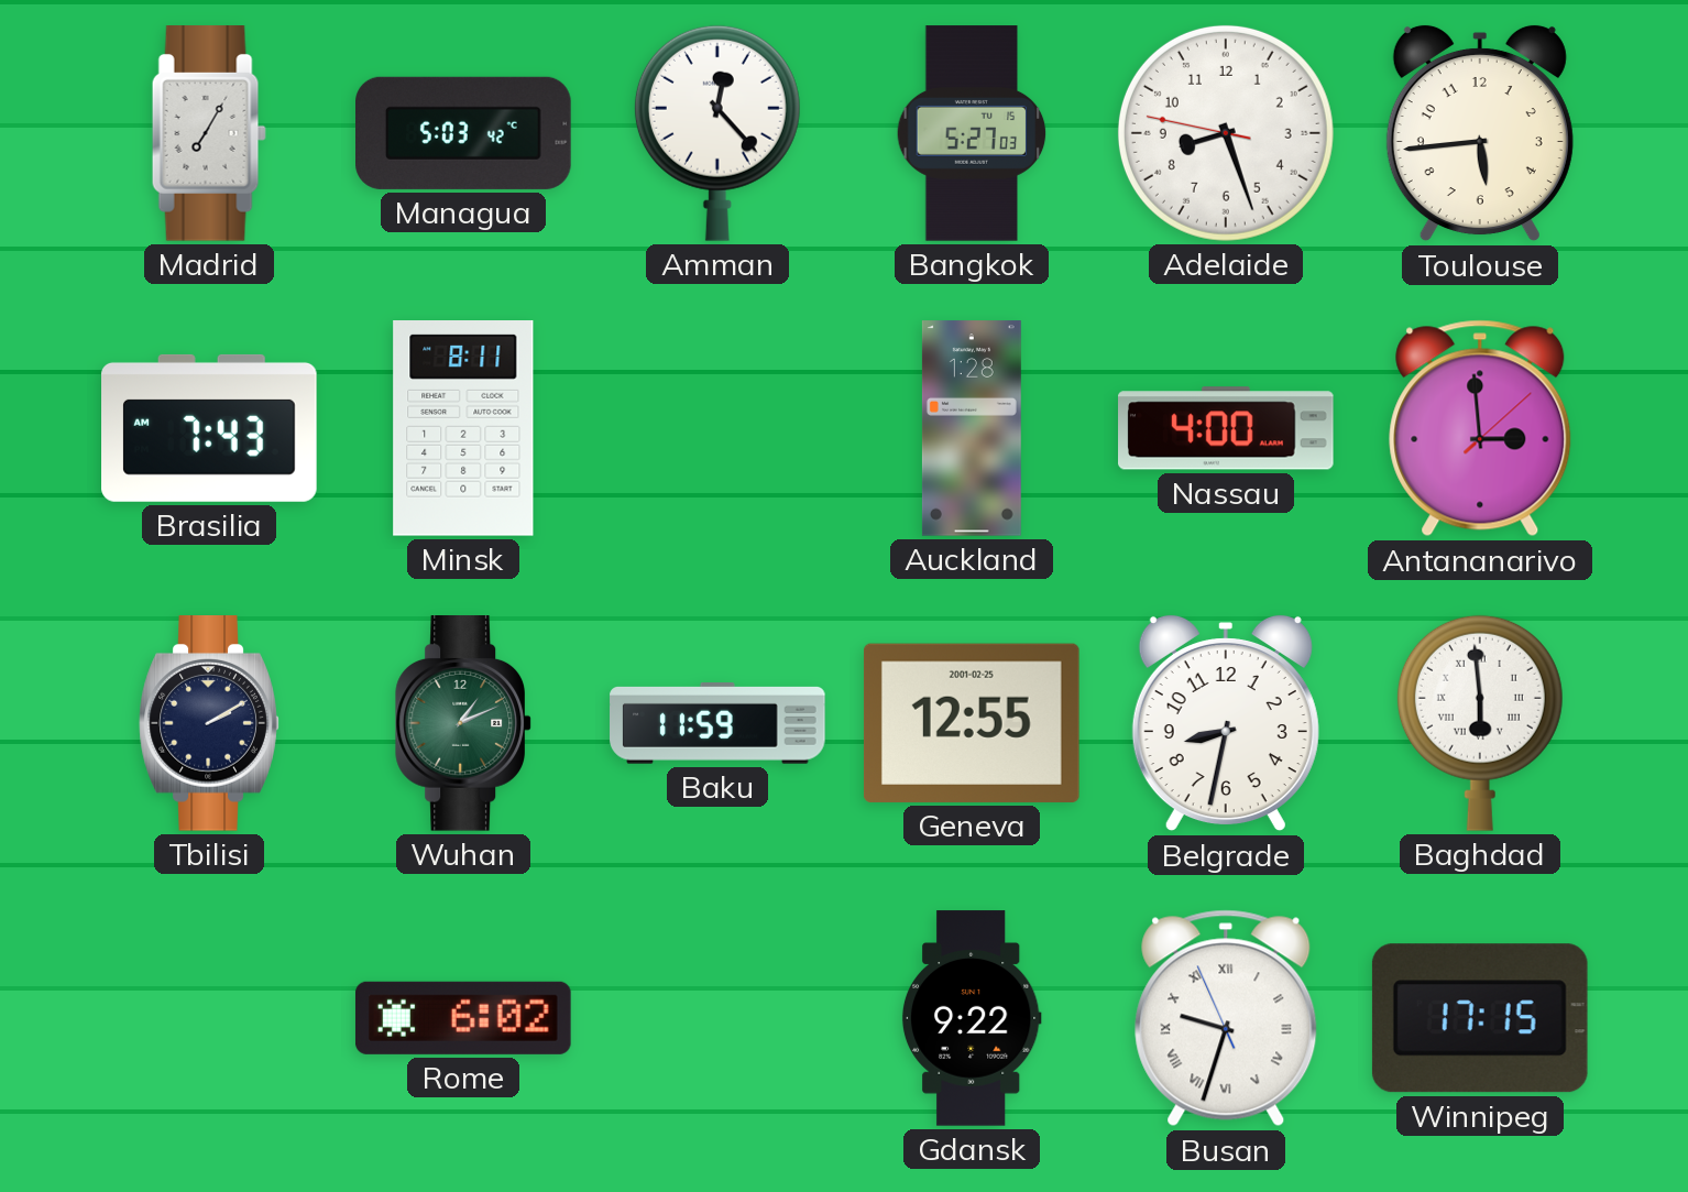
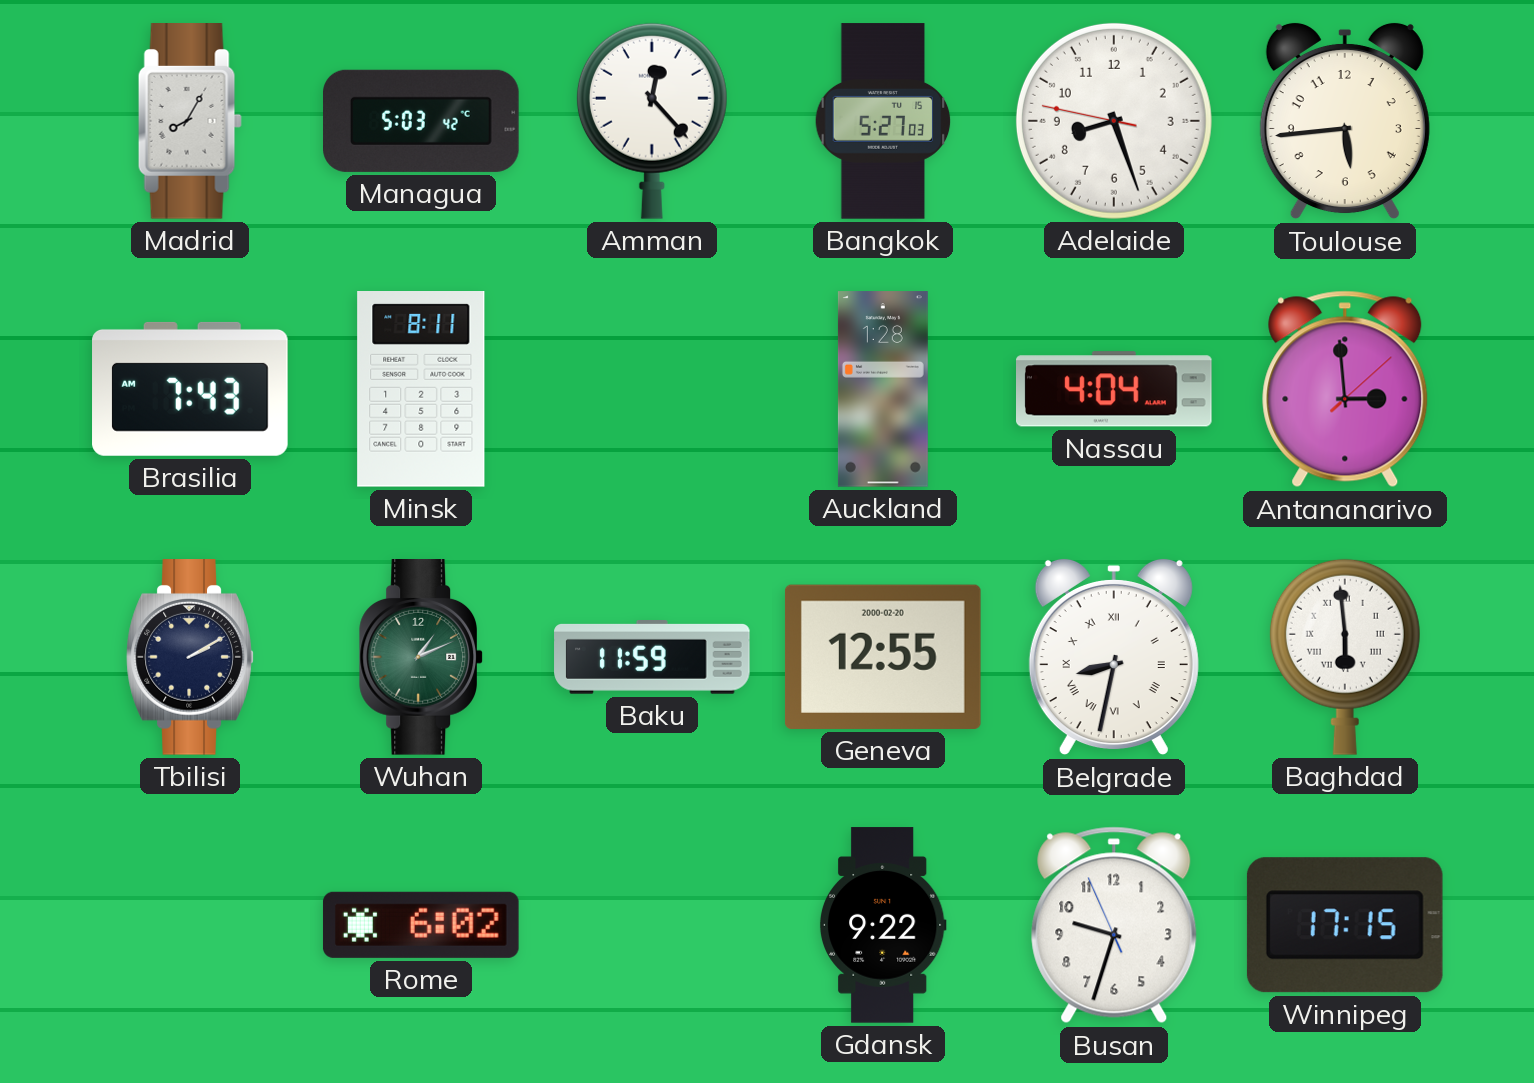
Madrid: 7:05 -> 8:05
Nassau: 4:00 -> 4:04
Geneva date: 2001-02-25 -> 2000-02-20
Belgrade numerals: Arabic -> Roman
Busan numerals: Roman -> Arabic
